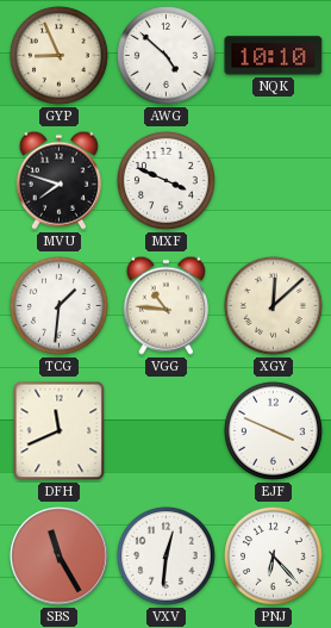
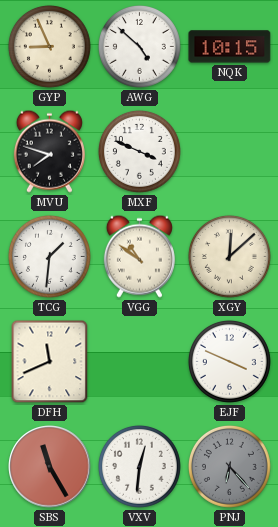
NQK: 10:10 -> 10:15
VGG: 10:46 -> 10:51
PNJ dial: white -> grey
